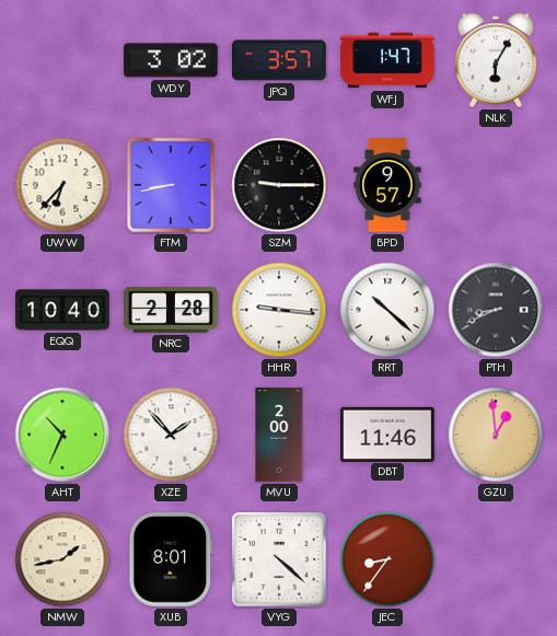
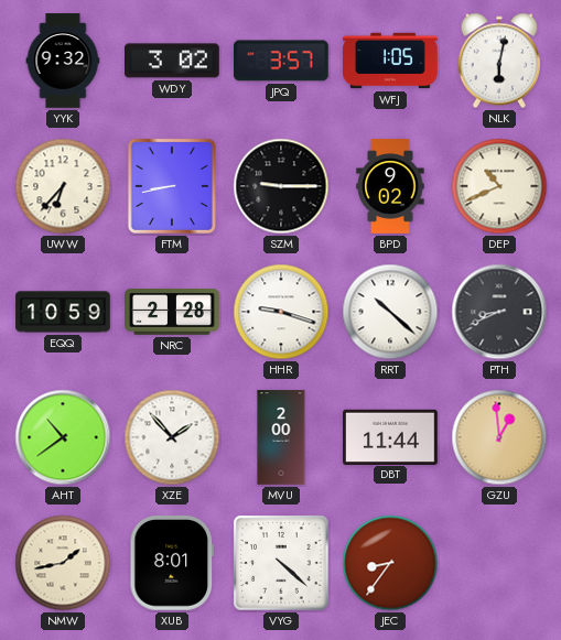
YYK: none -> 9:32
WFJ: 1:47 -> 1:05
NLK: 6:05 -> 6:02
BPD: 9:57 -> 9:02
DEP: none -> 10:41
EQQ: 10:40 -> 10:59
HHR: 9:16 -> 9:18
AHT: 10:34 -> 10:39
DBT: 11:46 -> 11:44
